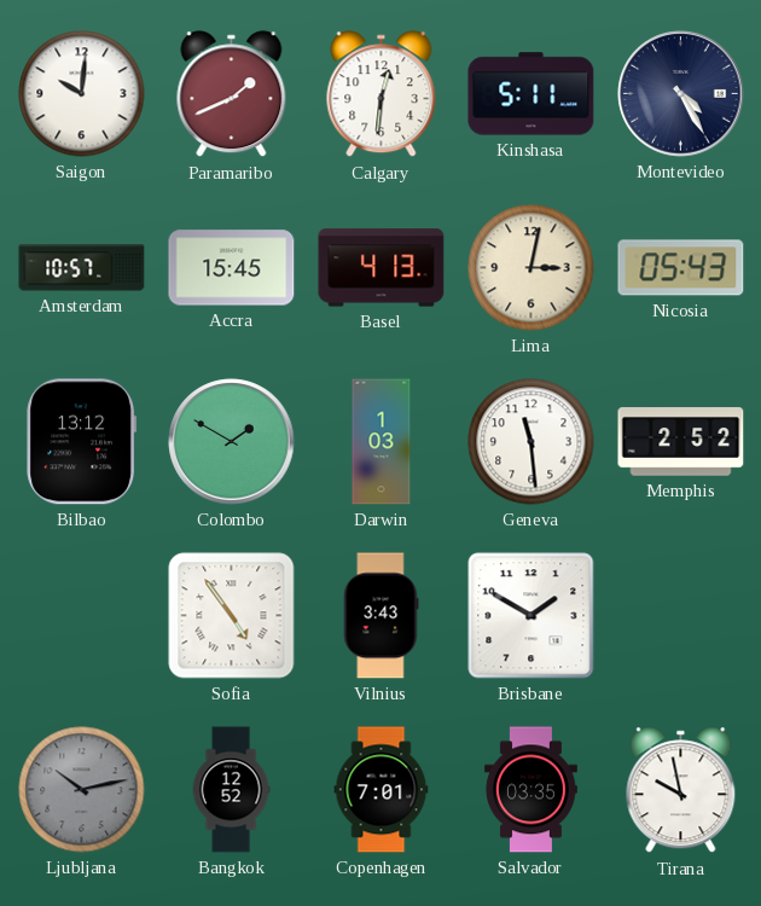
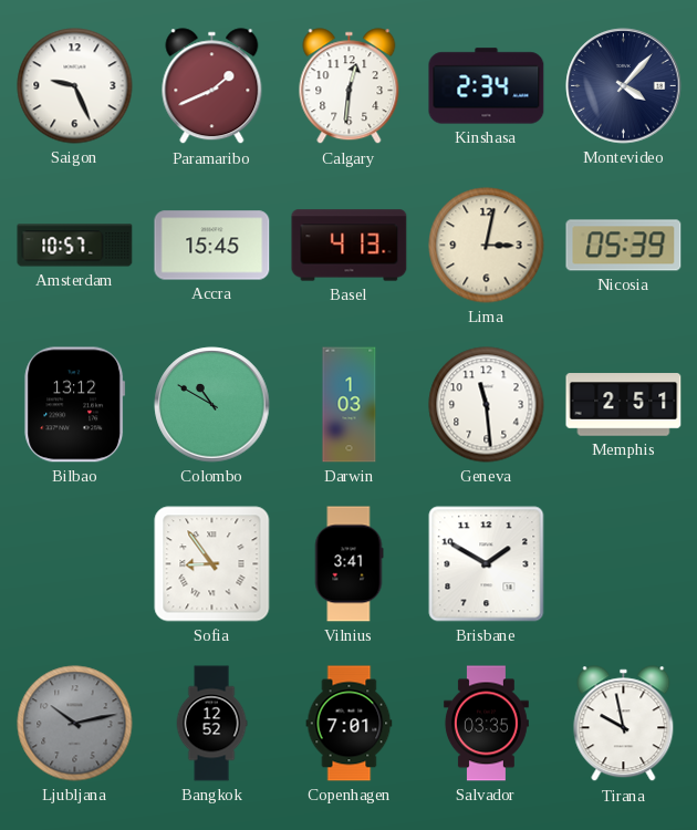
Saigon: 10:01 -> 9:26
Kinshasa: 5:11 -> 2:34
Montevideo: 4:25 -> 4:07
Nicosia: 05:43 -> 05:39
Colombo: 1:50 -> 10:50
Memphis: 2:52 -> 2:51
Sofia: 4:54 -> 8:54
Vilnius: 3:43 -> 3:41
